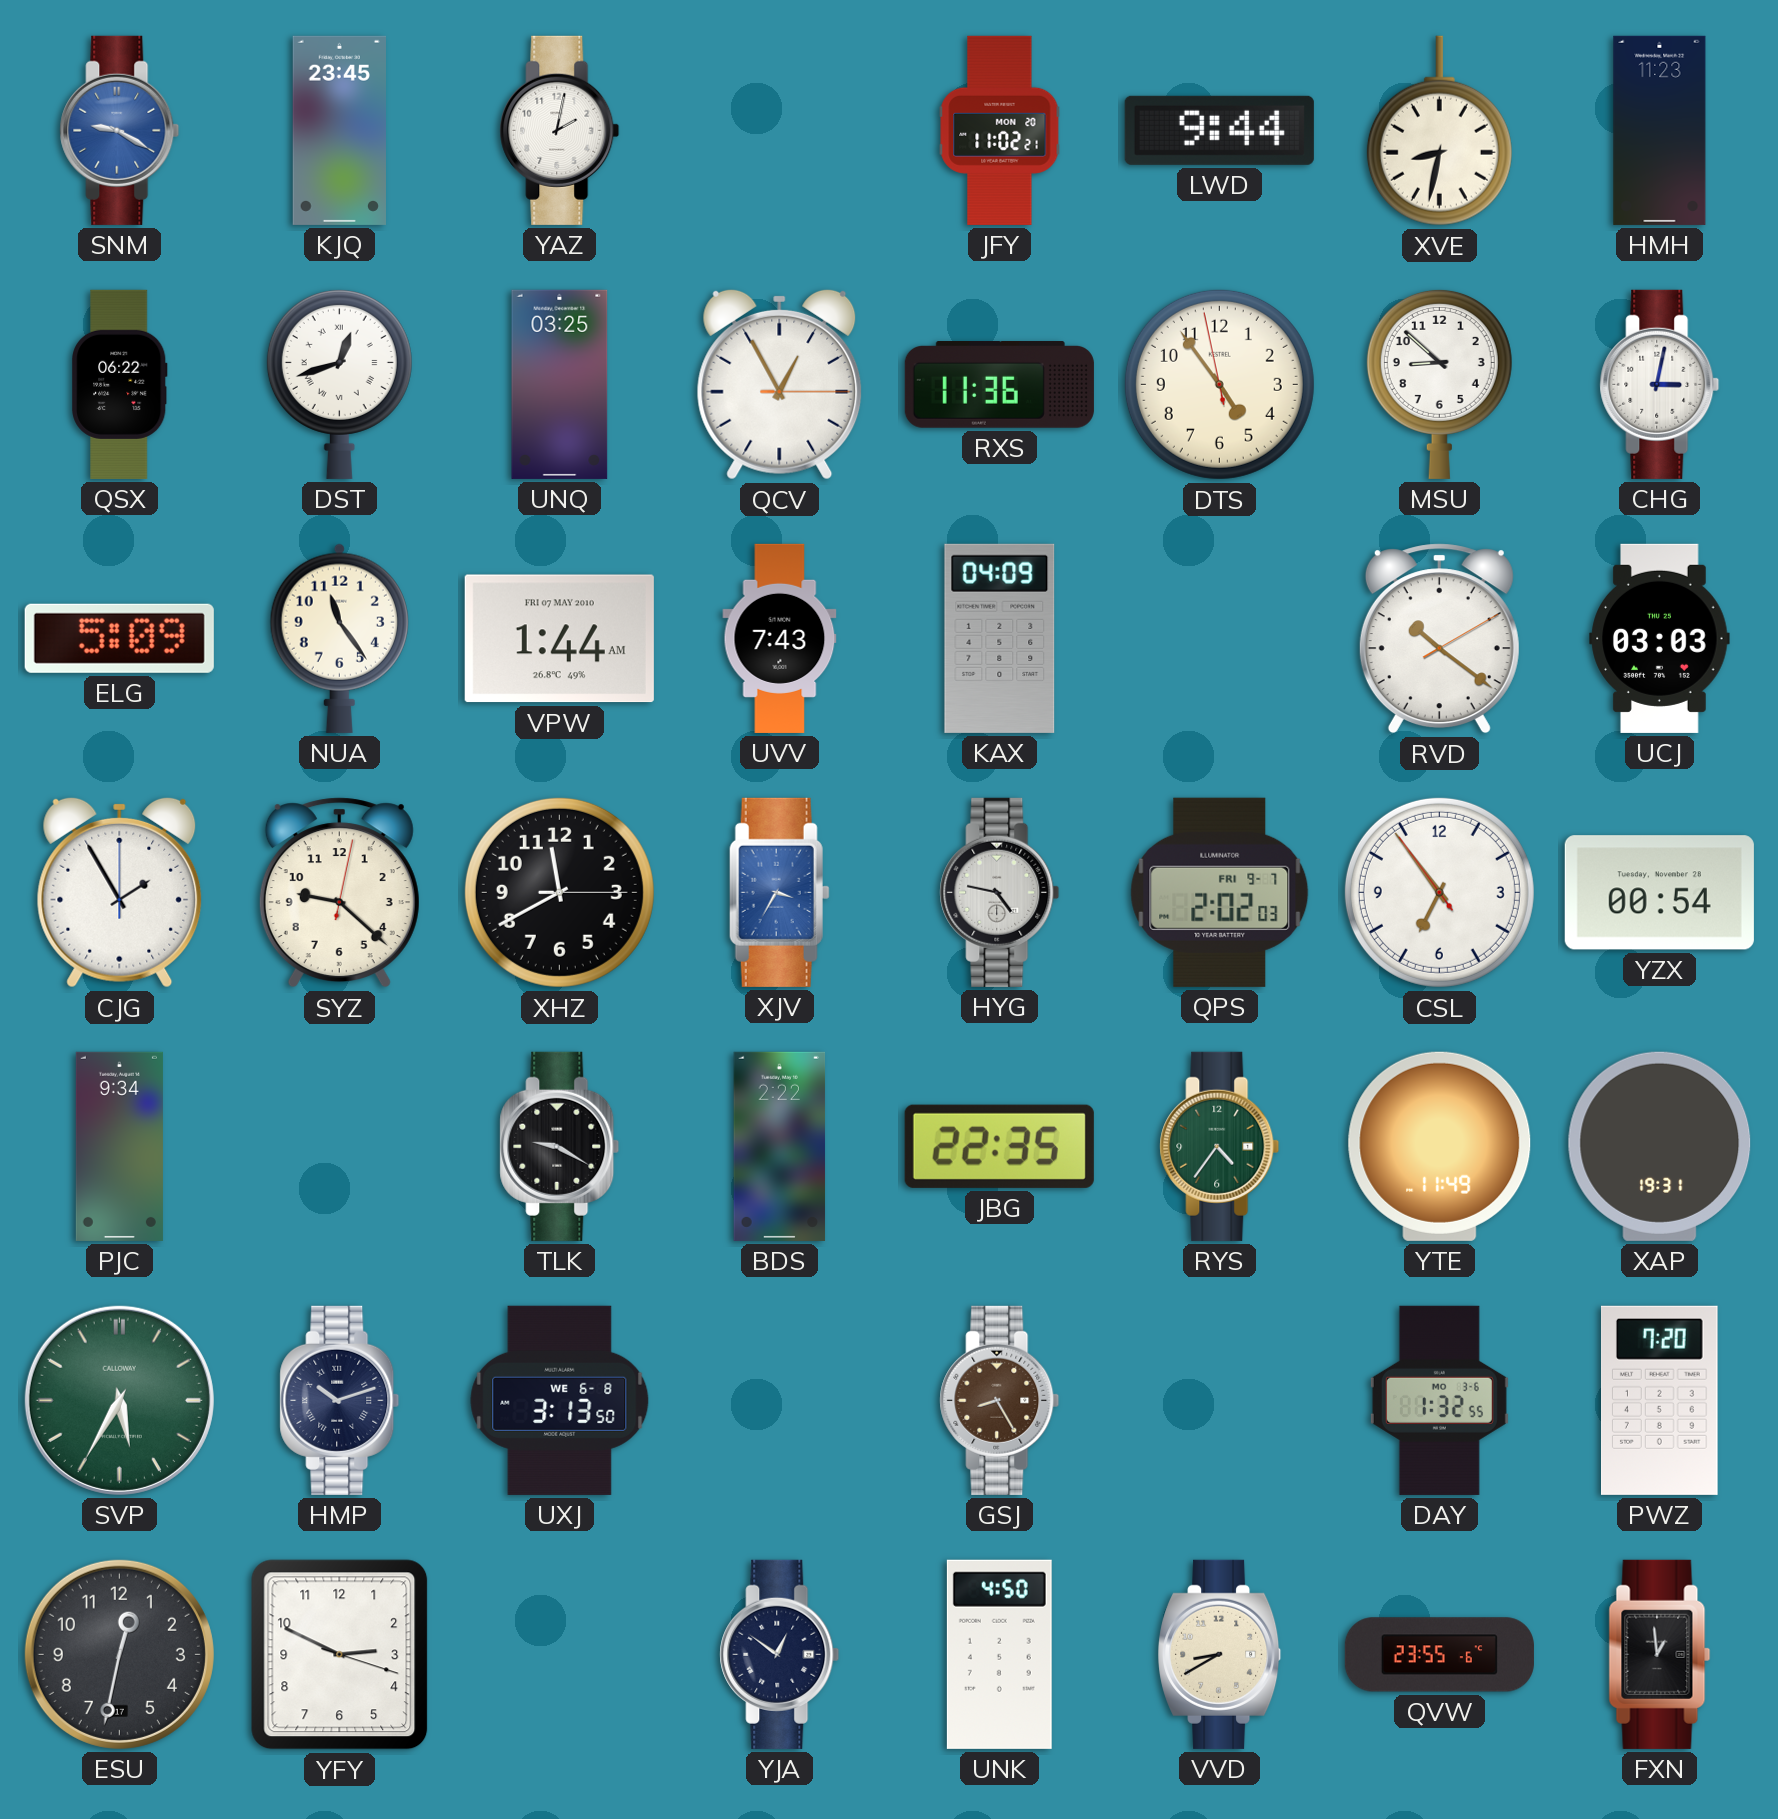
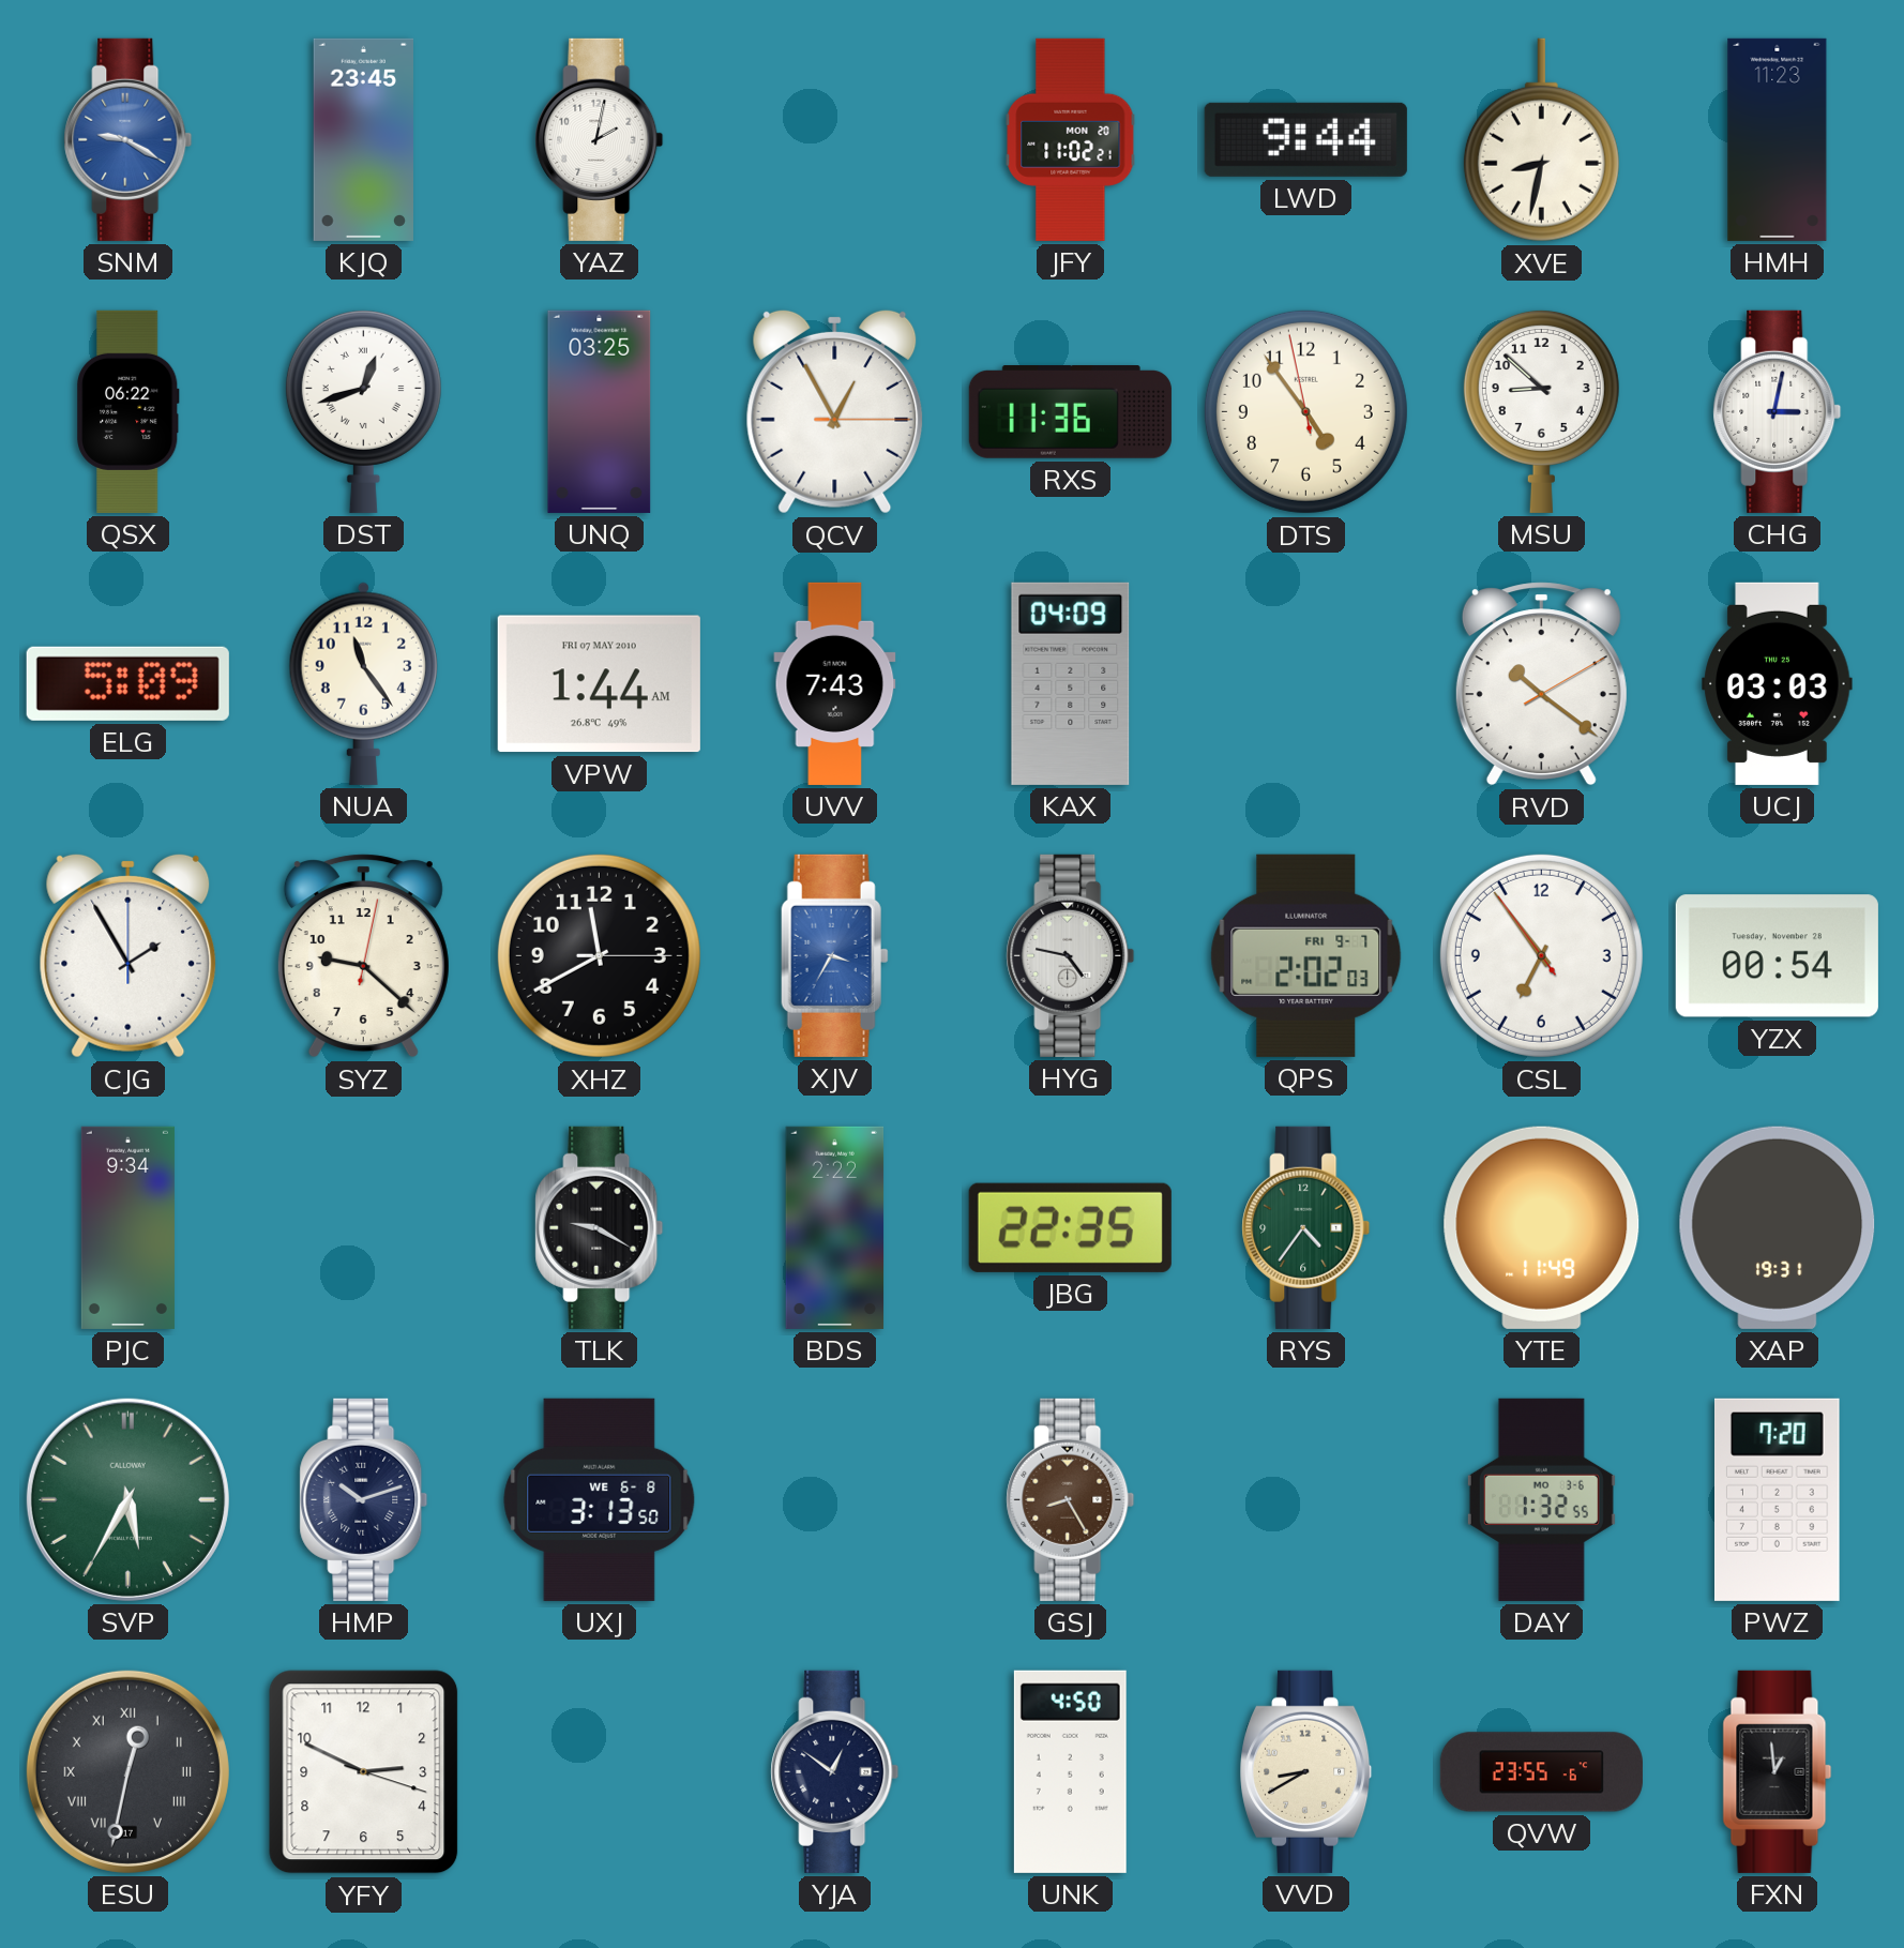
ESU numerals: Arabic -> Roman
